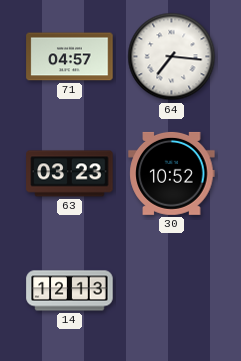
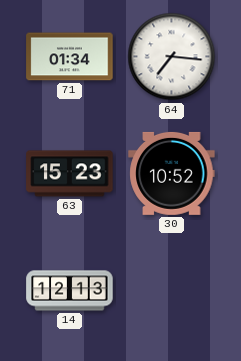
71: 04:57 -> 01:34
63: 03:23 -> 15:23
